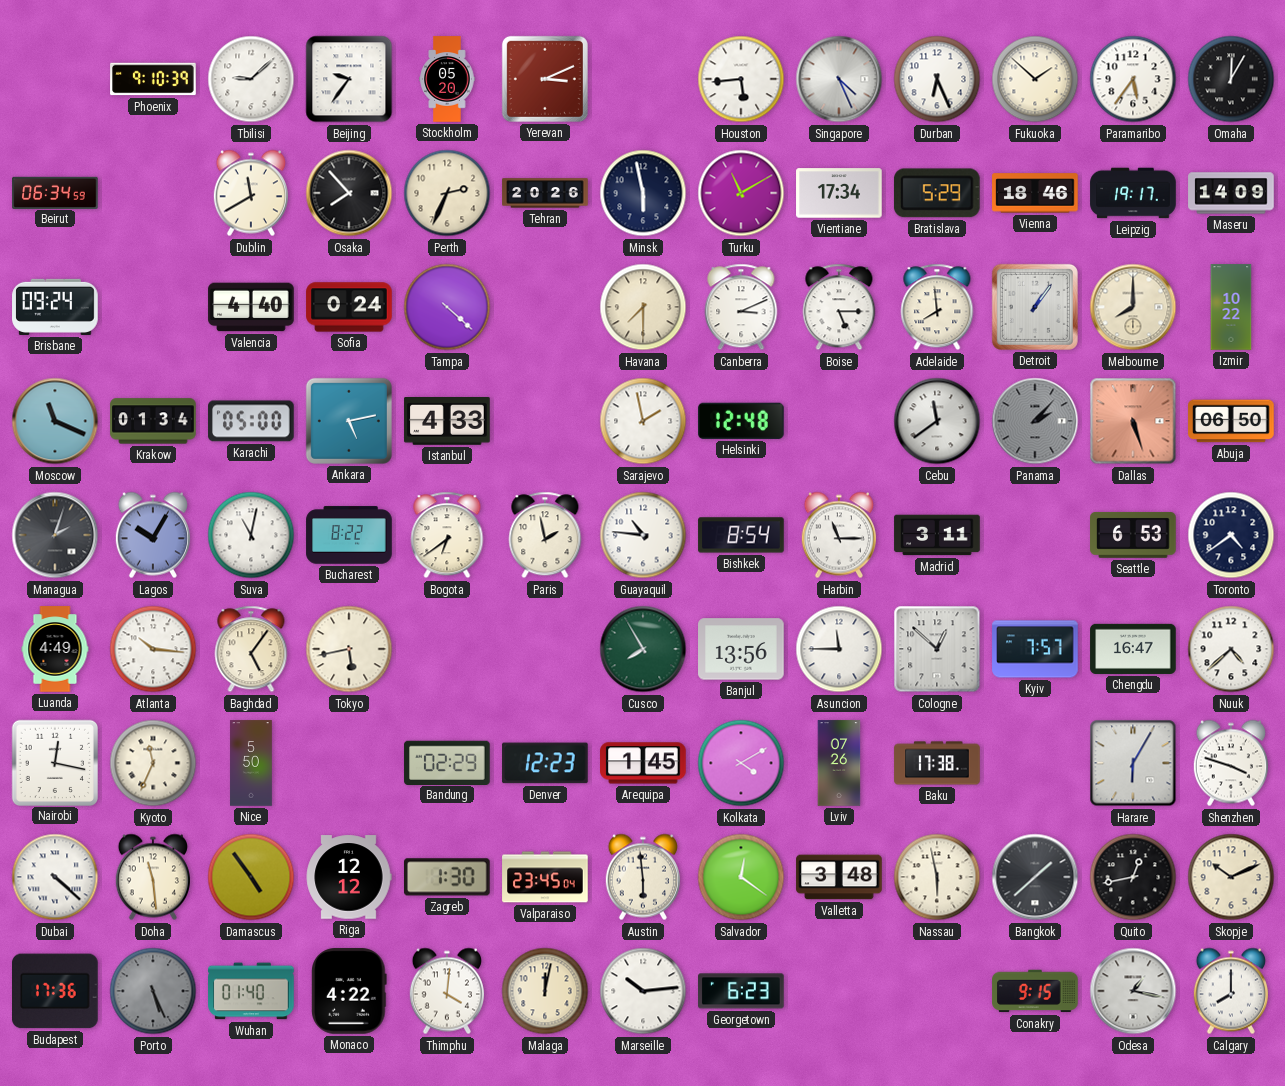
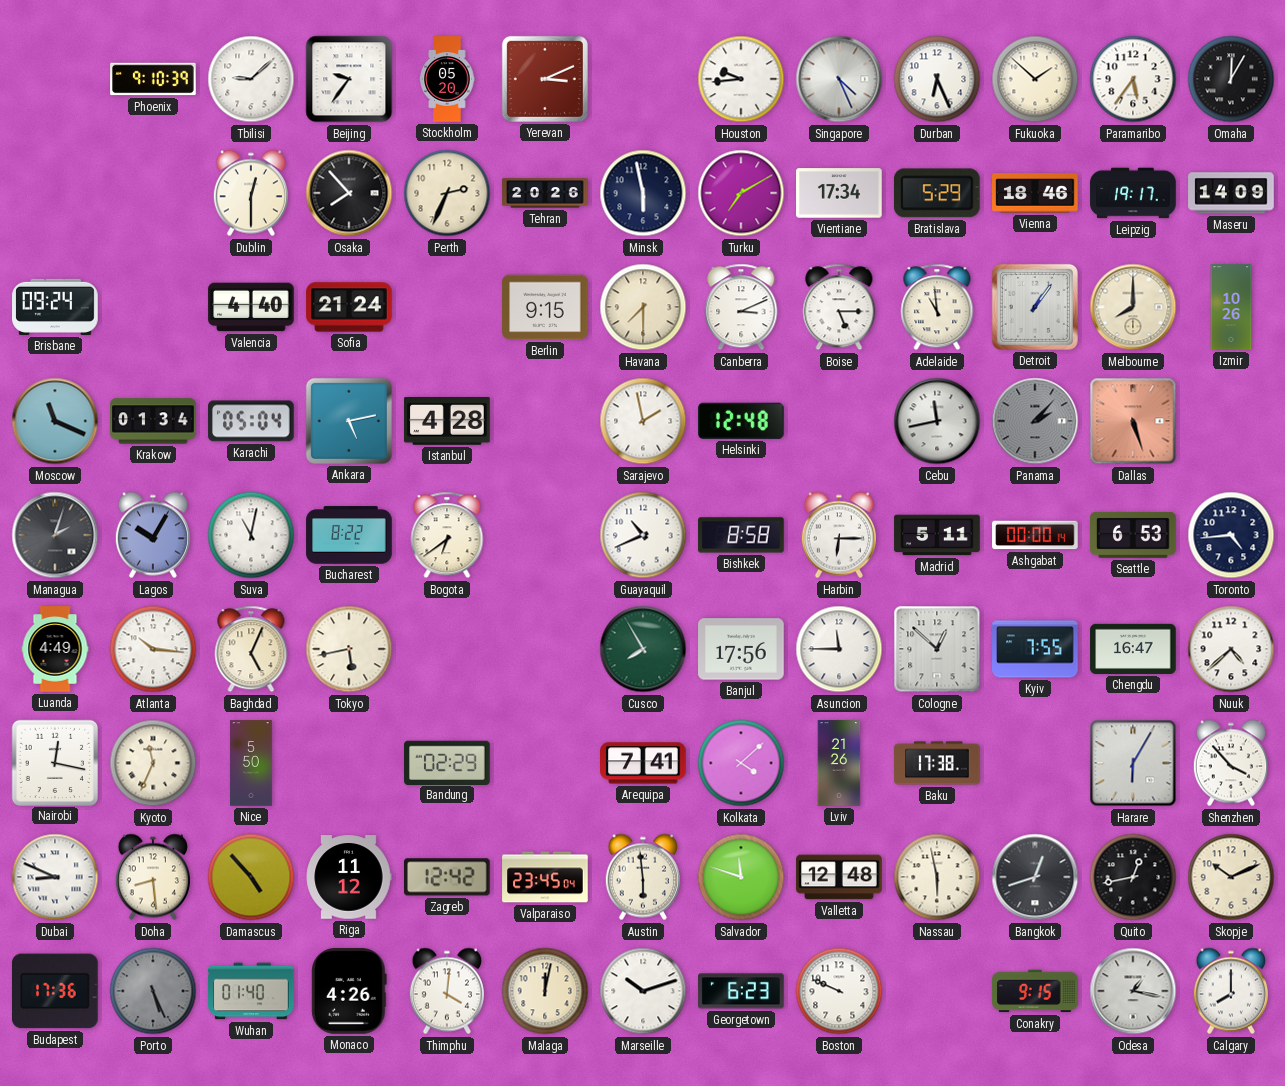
Houston: 5:44 -> 9:44
Beirut: 06:34 -> none
Dublin: 11:40 -> 12:30
Turku: 11:10 -> 7:10
Sofia: 0:24 -> 21:24
Tampa: 4:22 -> none
Berlin: none -> 9:15
Adelaide: 7:59 -> 10:59
Izmir: 10:22 -> 10:26
Karachi: 05:00 -> 05:04
Istanbul: 4:33 -> 4:28
Cebu: 11:39 -> 11:43
Abuja: 06:50 -> none
Paris: 1:58 -> none
Guayaquil: 10:46 -> 10:41
Bishkek: 8:54 -> 8:58
Harbin: 11:15 -> 6:15
Madrid: 3:11 -> 5:11
Ashgabat: none -> 00:00
Toronto: 4:39 -> 4:44
Baghdad: 5:06 -> 5:04
Banjul: 13:56 -> 17:56
Kyiv: 7:57 -> 7:55
Denver: 12:23 -> none
Arequipa: 1:45 -> 7:41
Kolkata: 4:10 -> 4:08
Lviv: 07:26 -> 21:26
Shenzhen: 3:48 -> 3:53
Dubai: 4:22 -> 8:49
Doha: 11:29 -> 8:29
Damascus: 4:54 -> 4:53
Riga: 12:12 -> 11:12
Zagreb: 1:30 -> 12:42
Salvador: 12:21 -> 11:48
Valletta: 3:48 -> 12:48
Bangkok: 1:38 -> 12:42
Monaco: 4:22 -> 4:26
Marseille: 10:14 -> 10:12
Boston: none -> 9:49
